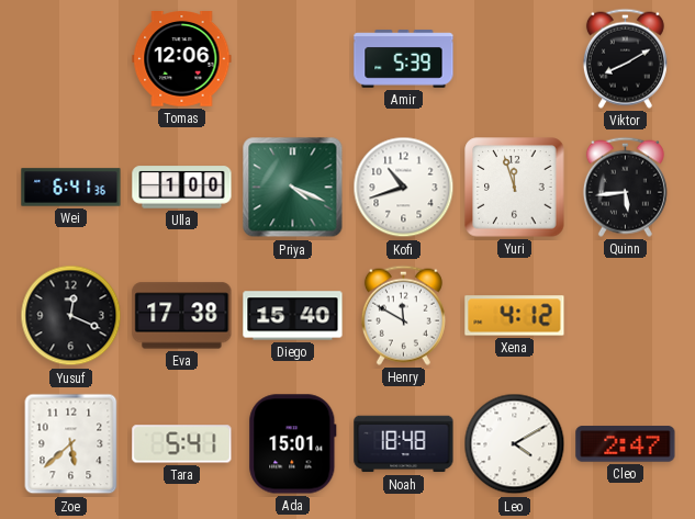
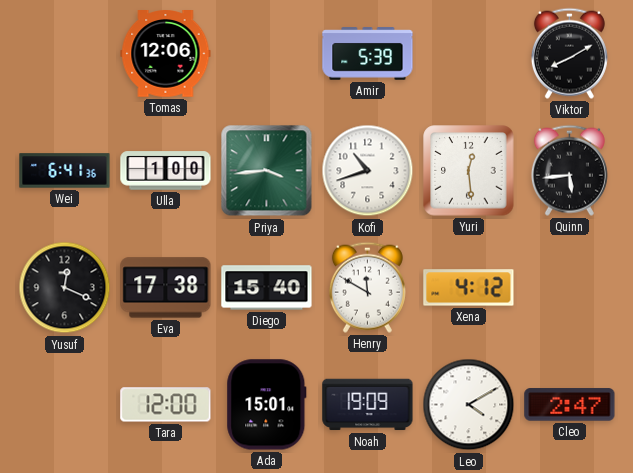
Priya: 4:19 -> 3:44
Yuri: 11:57 -> 12:29
Zoe: 5:38 -> none
Tara: 5:41 -> 12:00
Noah: 18:48 -> 19:09
